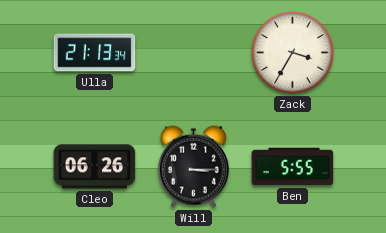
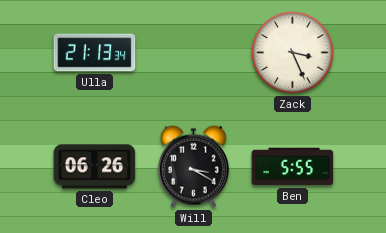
Zack: 3:35 -> 3:26
Will: 3:15 -> 3:20
